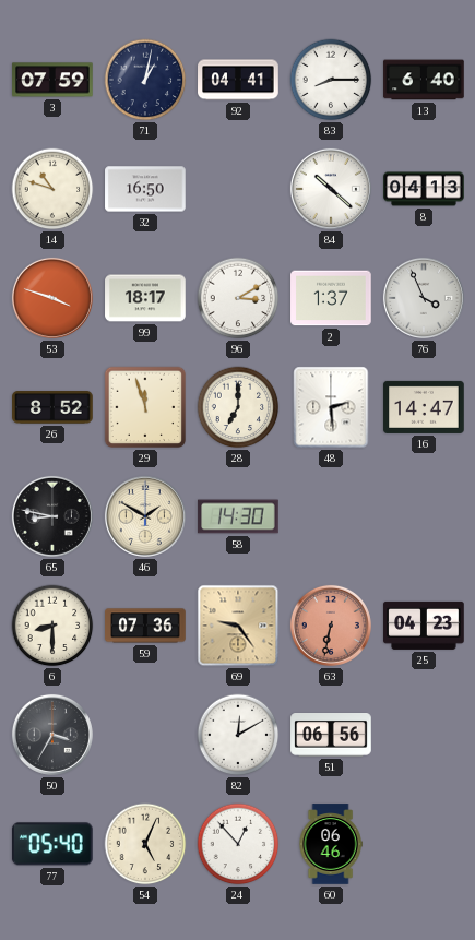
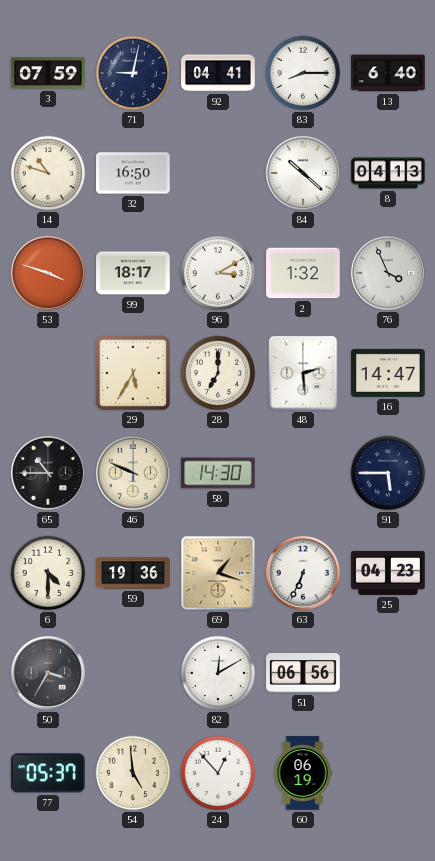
71: 1:02 -> 9:02
2: 1:37 -> 1:32
26: 8:52 -> none
29: 11:57 -> 5:35
65: 8:47 -> 10:45
46: 1:50 -> 9:49
91: none -> 5:45
6: 8:30 -> 4:30
59: 07:36 -> 19:36
69: 9:24 -> 1:18
63: 6:32 -> 6:34
63 dial: salmon -> white
77: 05:40 -> 05:37
54: 5:04 -> 4:59
60: 06:46 -> 06:19
